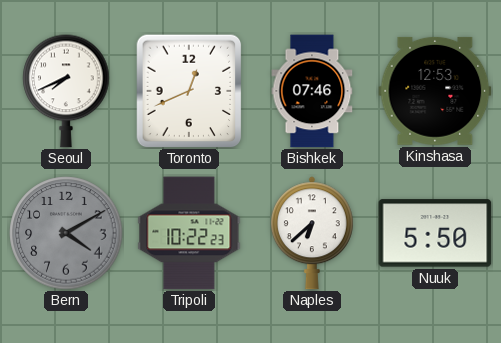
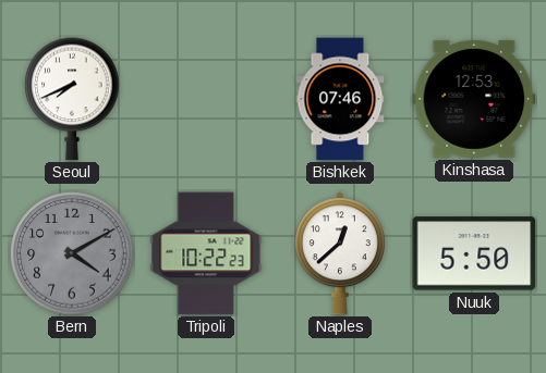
Toronto: 12:41 -> none
Naples: 6:38 -> 12:38
